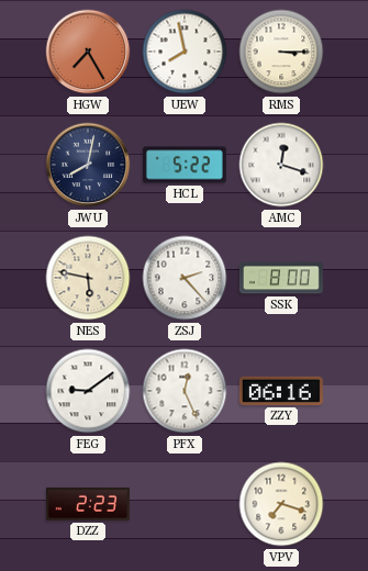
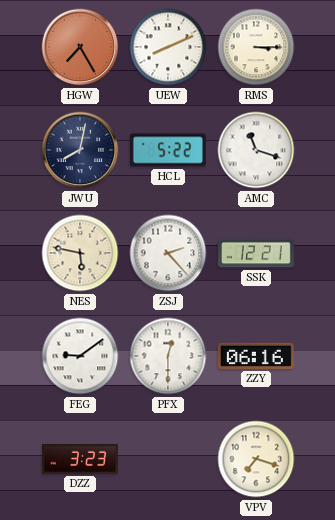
UEW: 7:58 -> 8:11
AMC: 12:18 -> 11:18
SSK: 8:00 -> 12:21
PFX: 12:26 -> 12:30
DZZ: 2:23 -> 3:23
